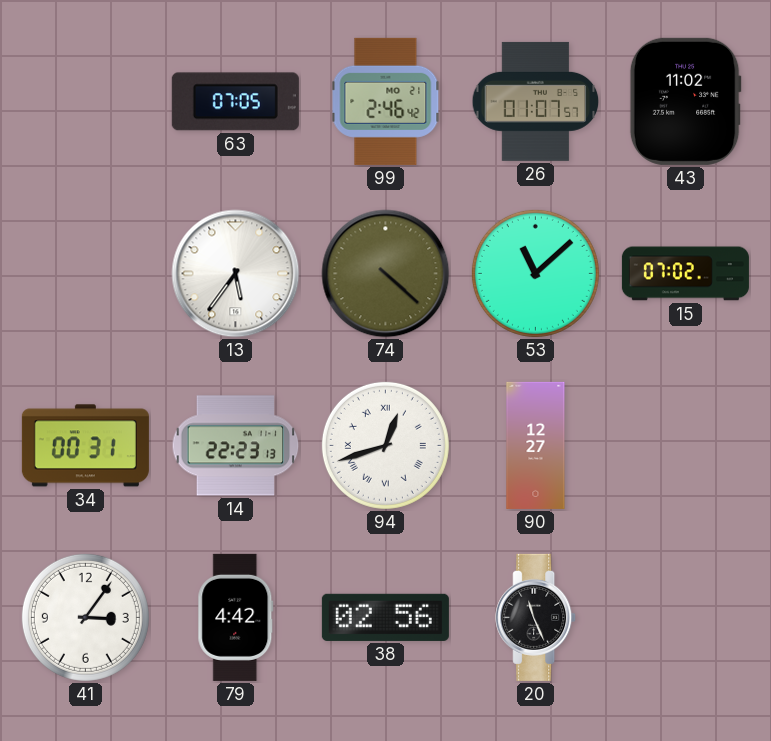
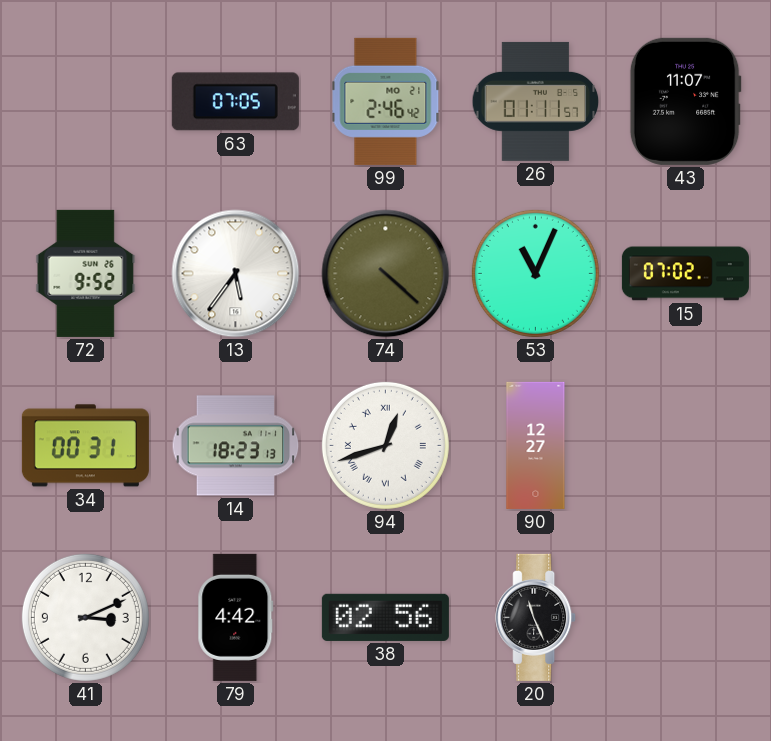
26: 01:07 -> 01:11
43: 11:02 -> 11:07
72: none -> 9:52
53: 11:08 -> 11:04
14: 22:23 -> 18:23
41: 3:06 -> 3:11
